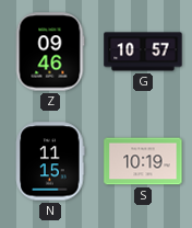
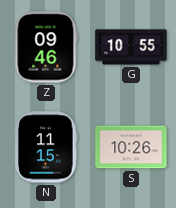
G: 10:57 -> 10:55
S: 10:19 -> 10:26
